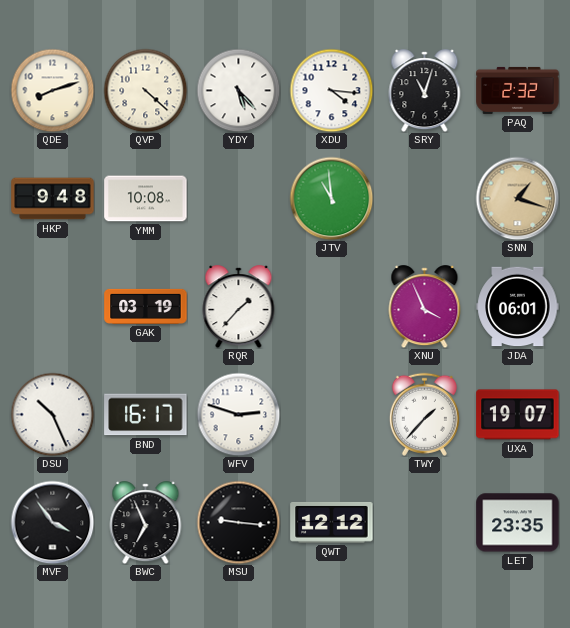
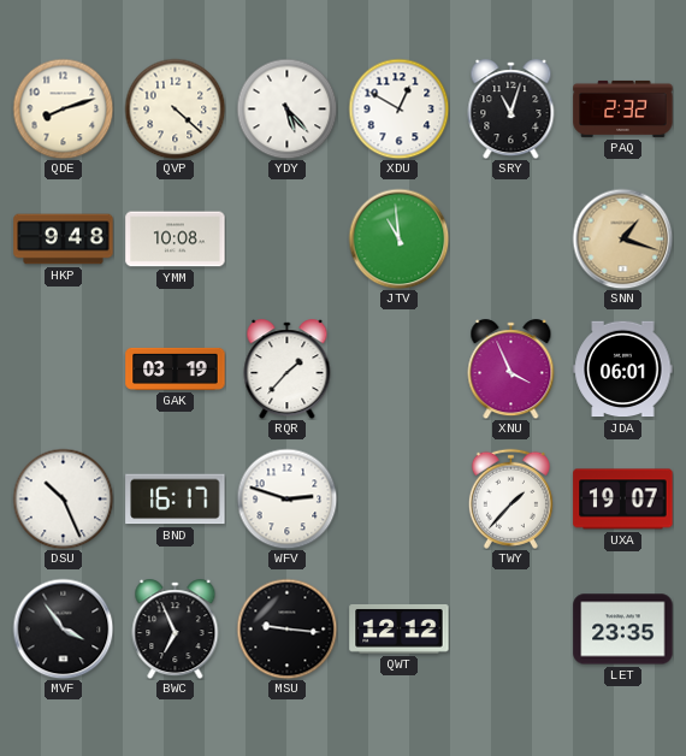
XDU: 4:16 -> 12:50
